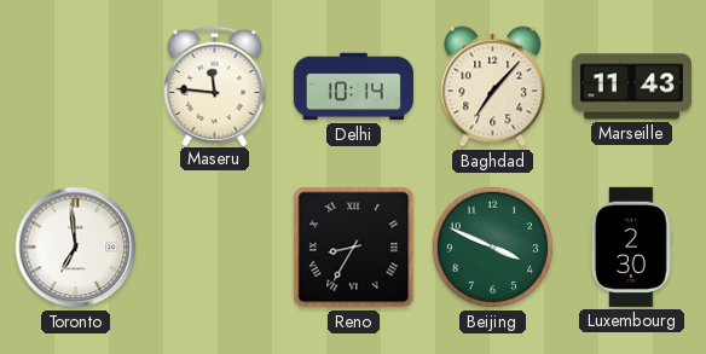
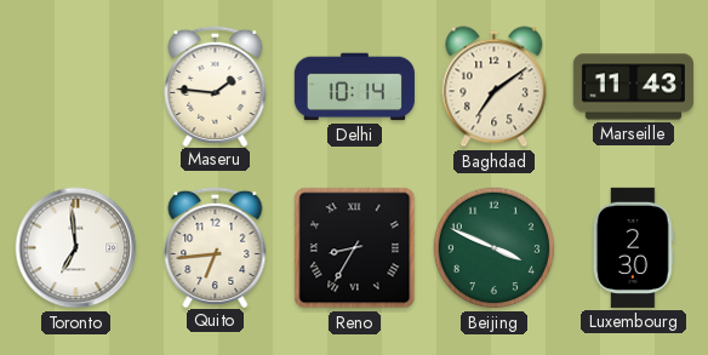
Maseru: 11:46 -> 1:46
Baghdad: 7:07 -> 7:09
Quito: none -> 6:44
